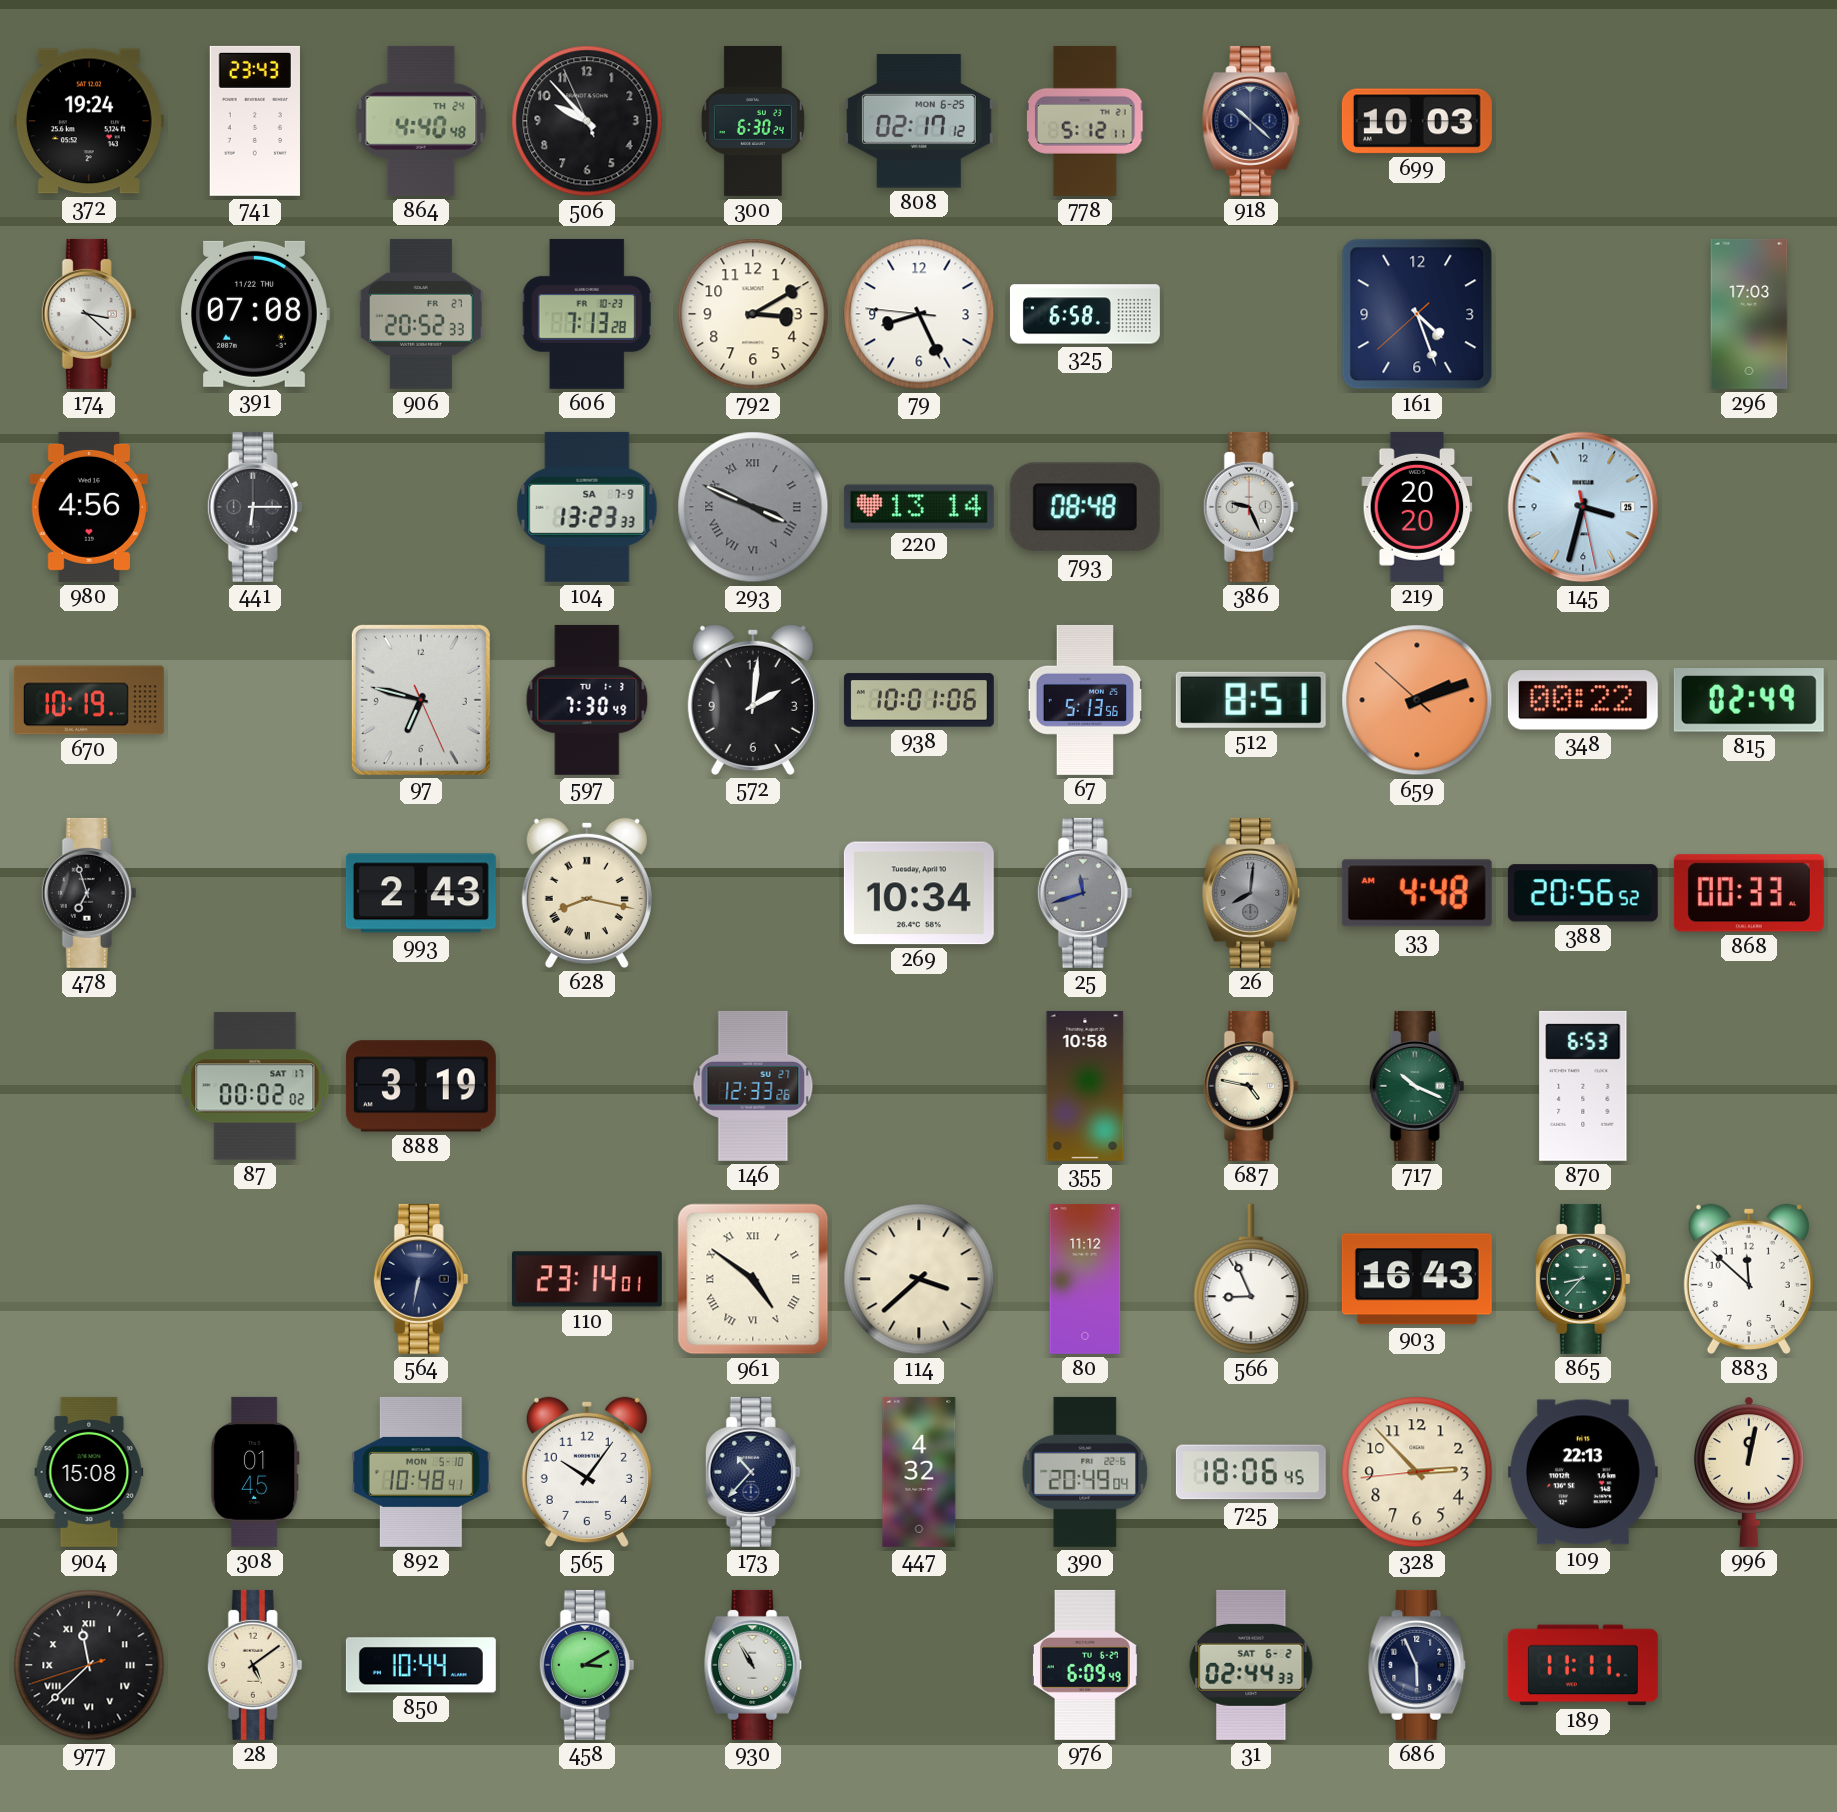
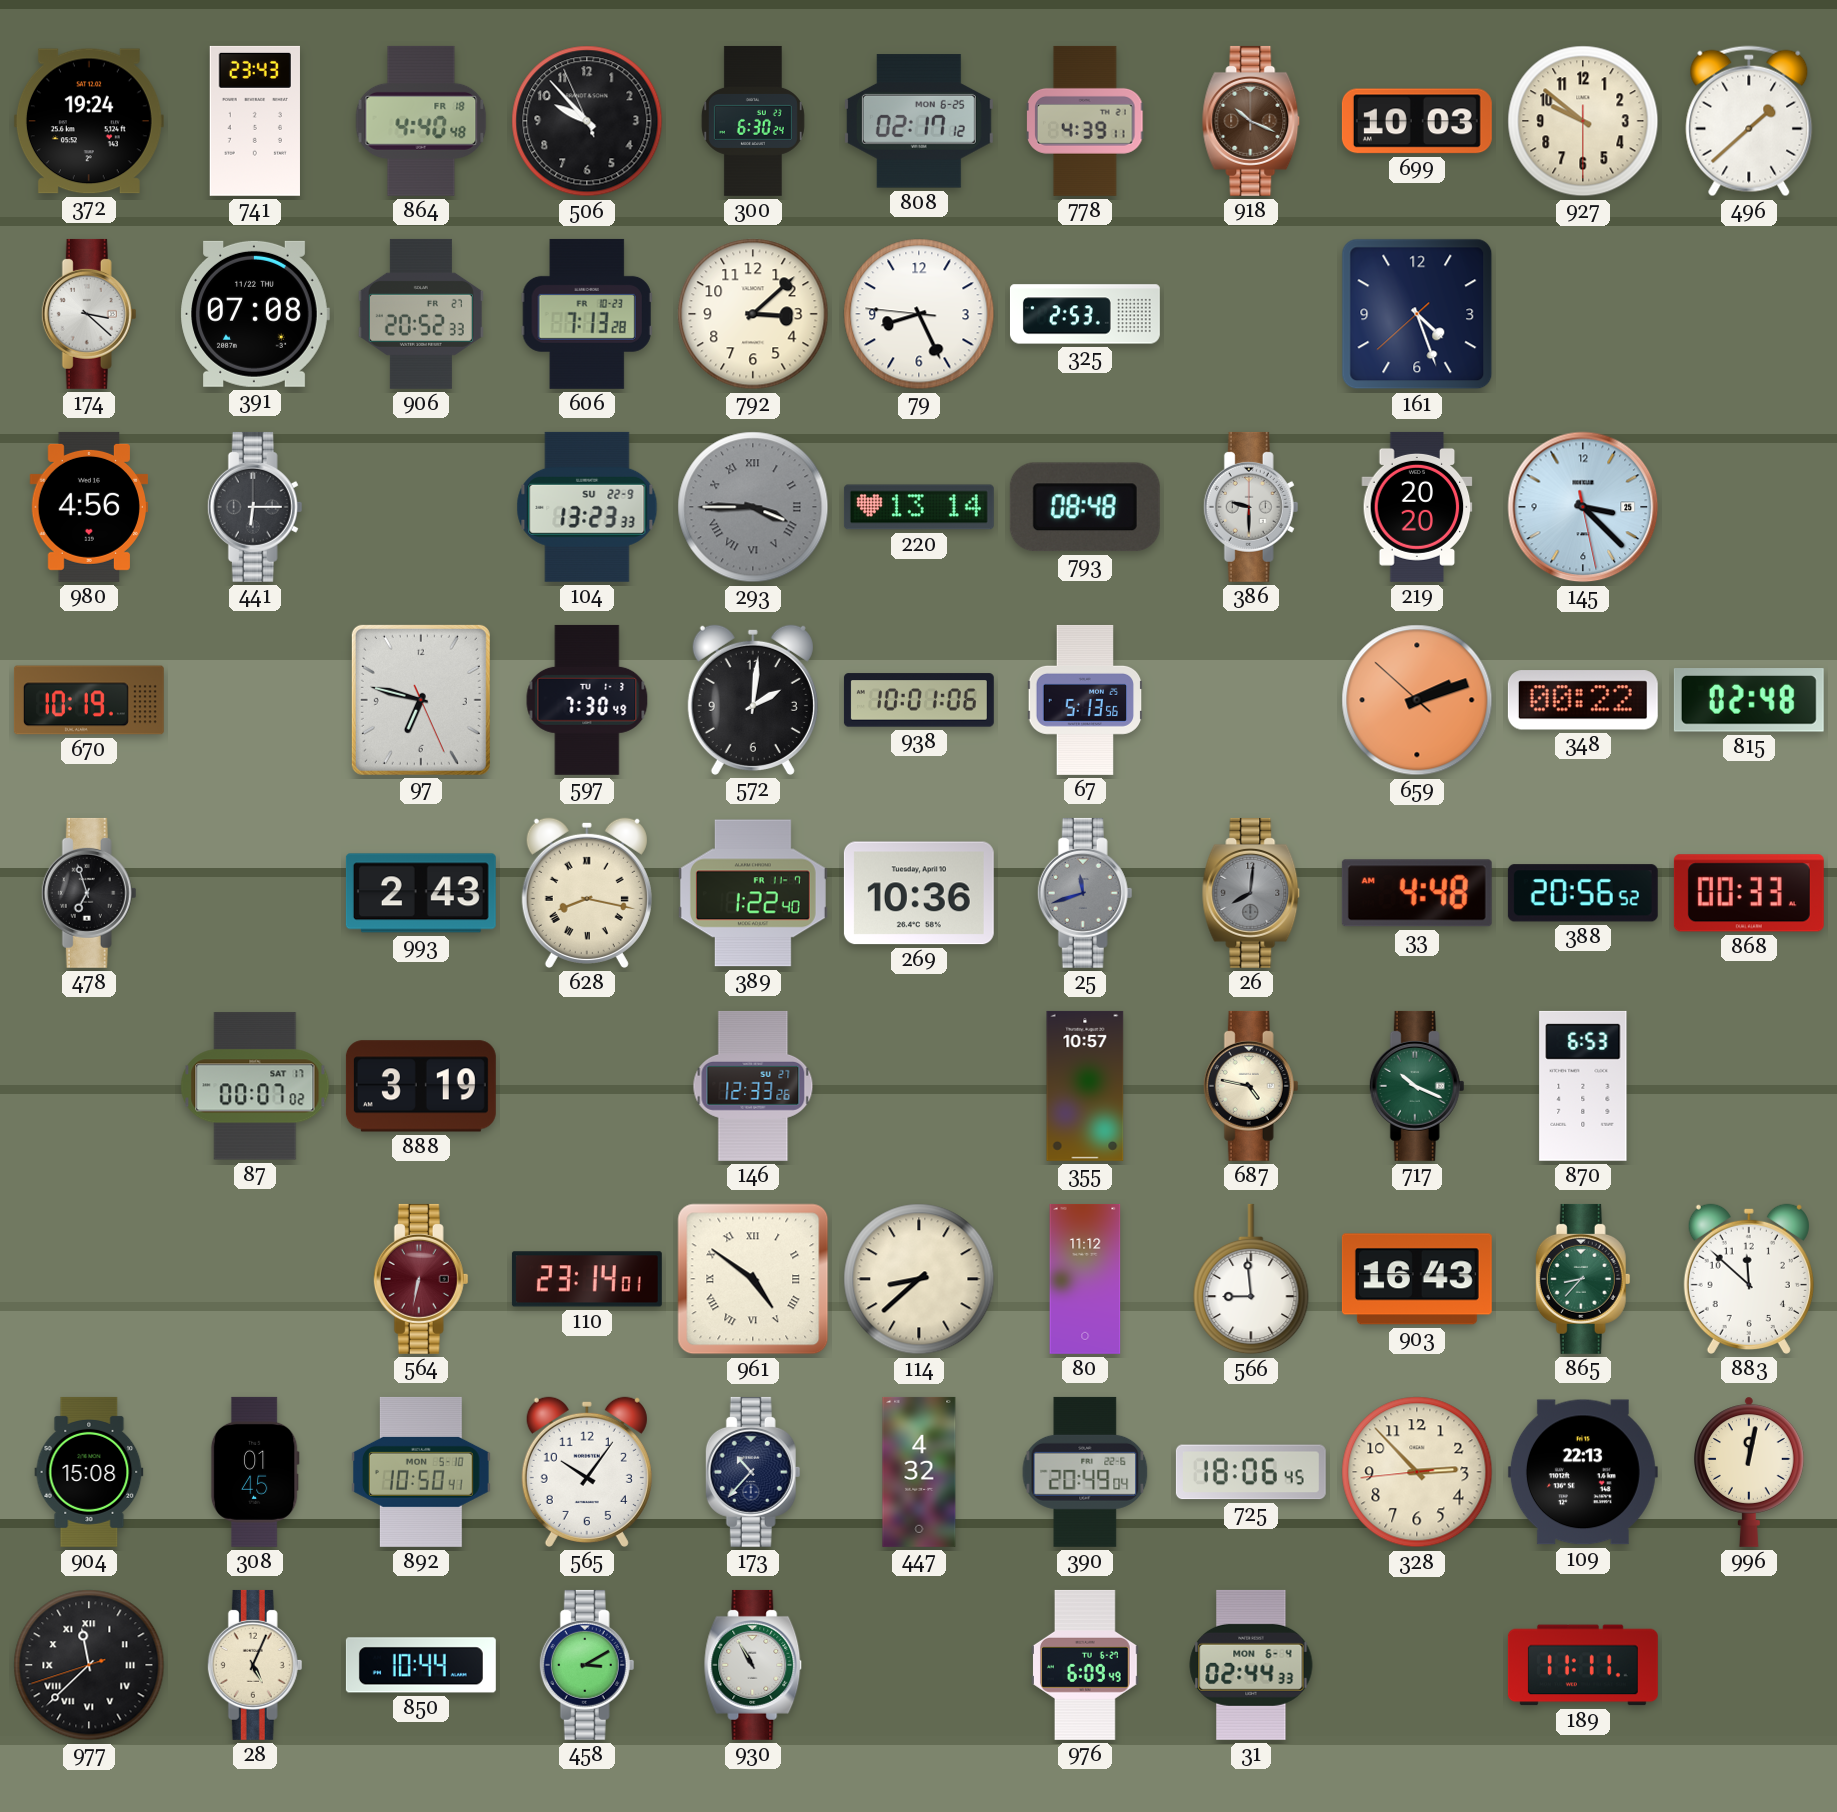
864 date: TH 24 -> FR 18
778: 5:12 -> 4:39
918: 10:22 -> 10:19
918 dial: navy -> brown
927: none -> 9:51
496: none -> 1:38
792: 3:10 -> 3:08
325: 6:58 -> 2:53
296: 17:03 -> none
104 date: SA 7-9 -> SU 22-9
293: 3:49 -> 3:45
386: 9:26 -> 9:30
145: 3:32 -> 3:22
512: 8:51 -> none
815: 02:49 -> 02:48
389: none -> 1:22
269: 10:34 -> 10:36
87: 00:02 -> 00:07
355: 10:58 -> 10:57
564 dial: navy -> burgundy
114: 3:38 -> 8:38
566: 8:56 -> 8:59
892: 10:48 -> 10:50
28: 5:09 -> 5:04
31 date: SAT 6-2 -> MON 6-4
686: 5:56 -> none
